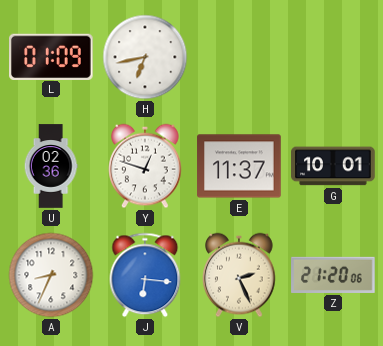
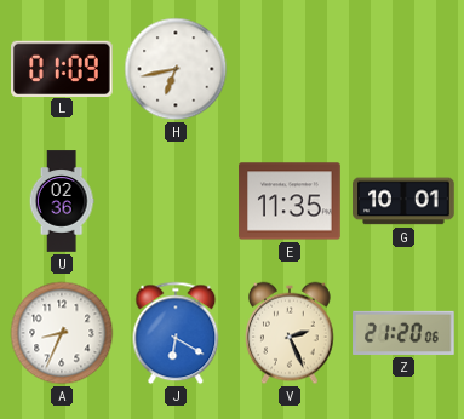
Y: 12:48 -> none
E: 11:37 -> 11:35
J: 6:16 -> 6:20
